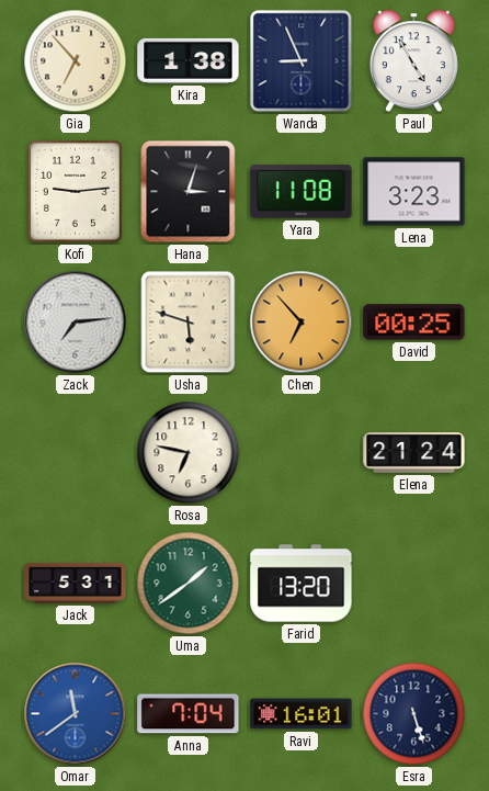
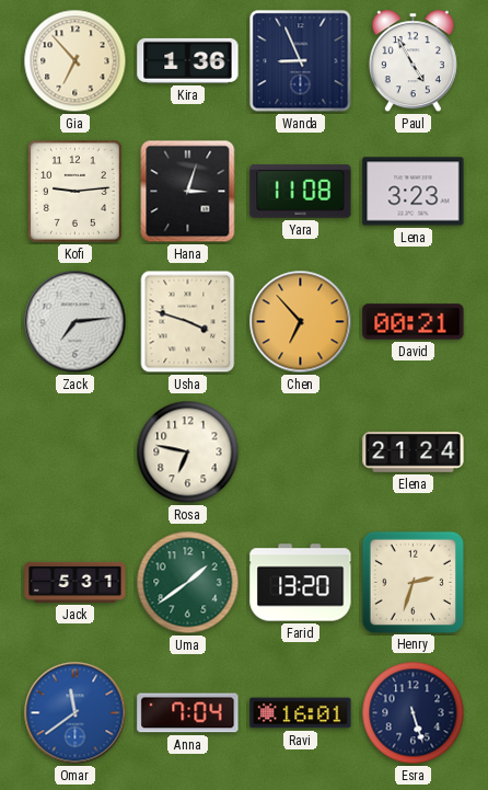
Kira: 1:38 -> 1:36
Usha: 5:48 -> 3:48
David: 00:25 -> 00:21
Henry: none -> 2:33
